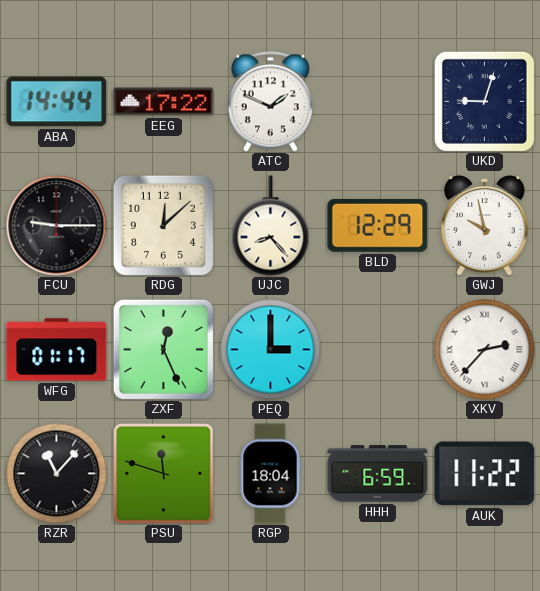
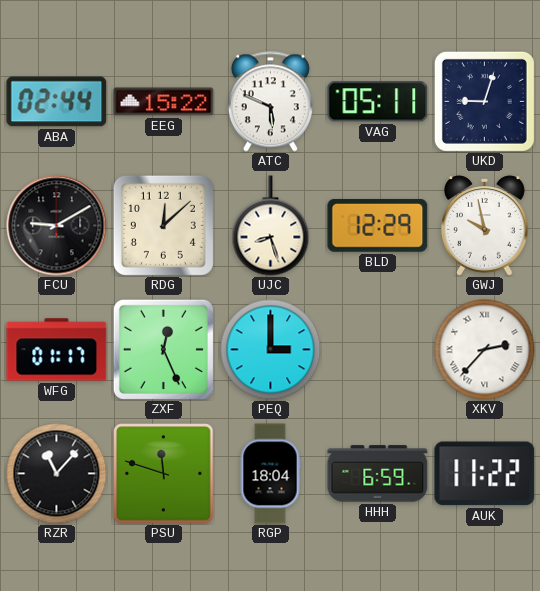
ABA: 14:44 -> 02:44
EEG: 17:22 -> 15:22
ATC: 1:49 -> 5:49
VAG: none -> 05:11
FCU: 9:15 -> 9:10
UJC: 8:23 -> 8:27
